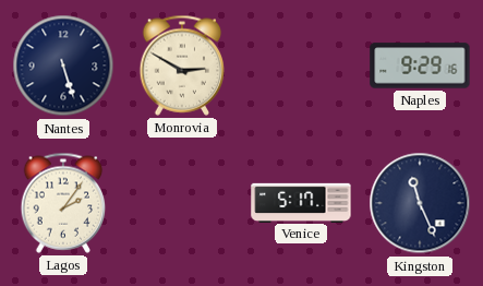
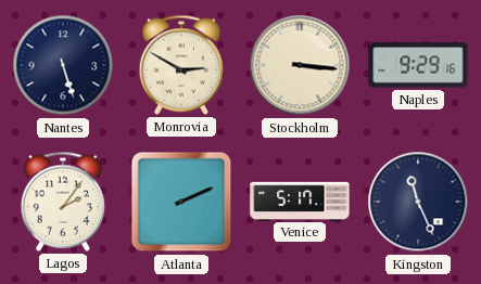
Stockholm: none -> 3:16
Atlanta: none -> 2:11
